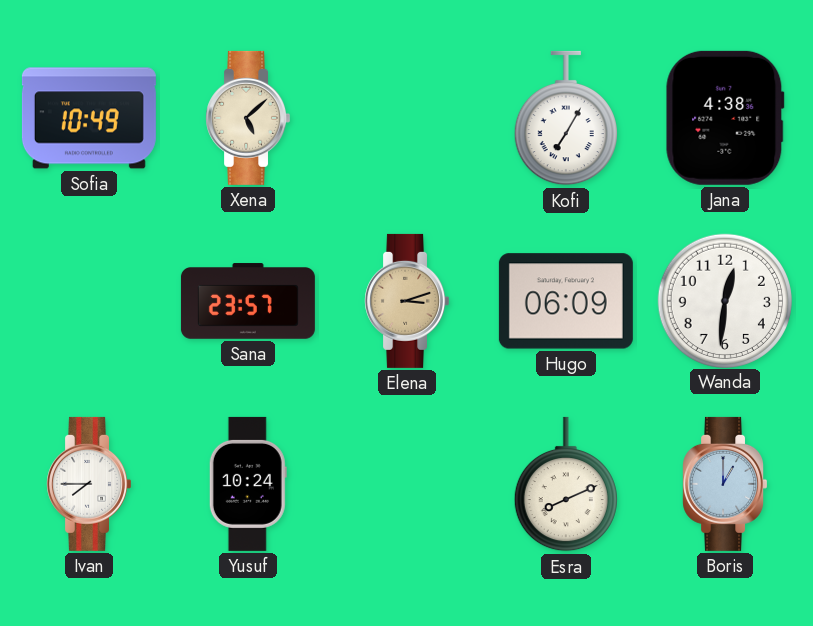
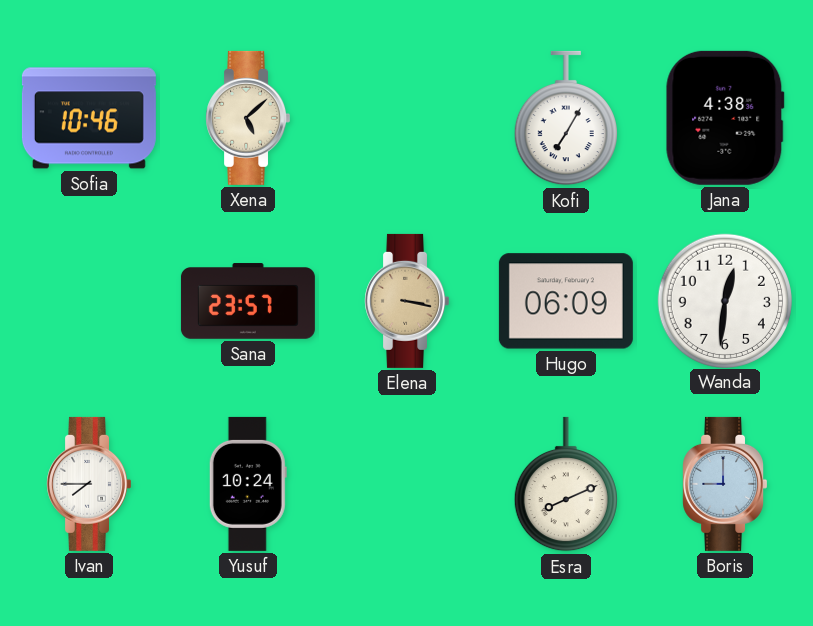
Sofia: 10:49 -> 10:46
Elena: 3:12 -> 3:17
Boris: 1:00 -> 9:00
